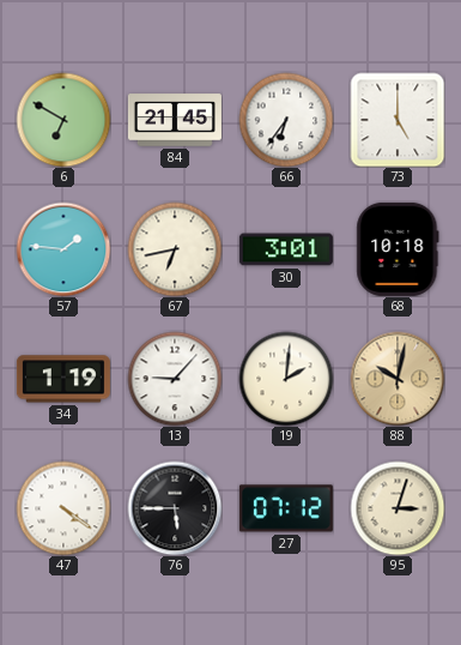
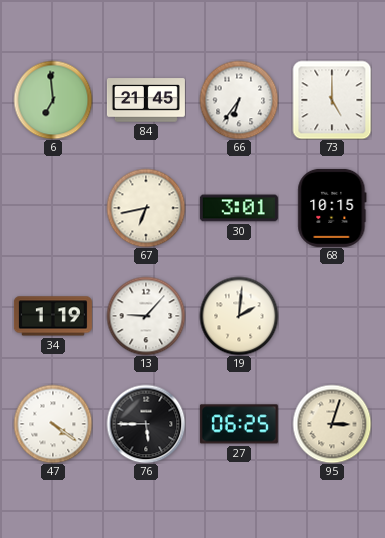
6: 6:50 -> 6:59
57: 1:46 -> none
68: 10:18 -> 10:15
88: 10:02 -> none
27: 07:12 -> 06:25
